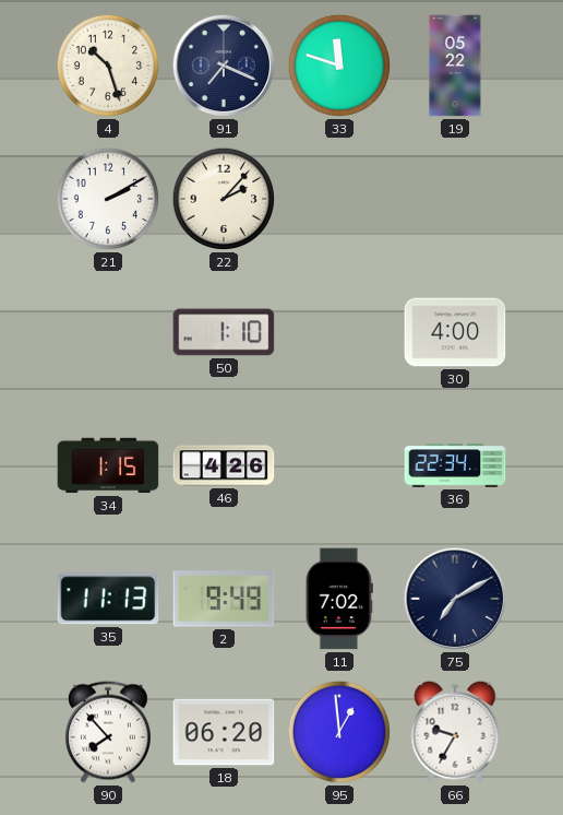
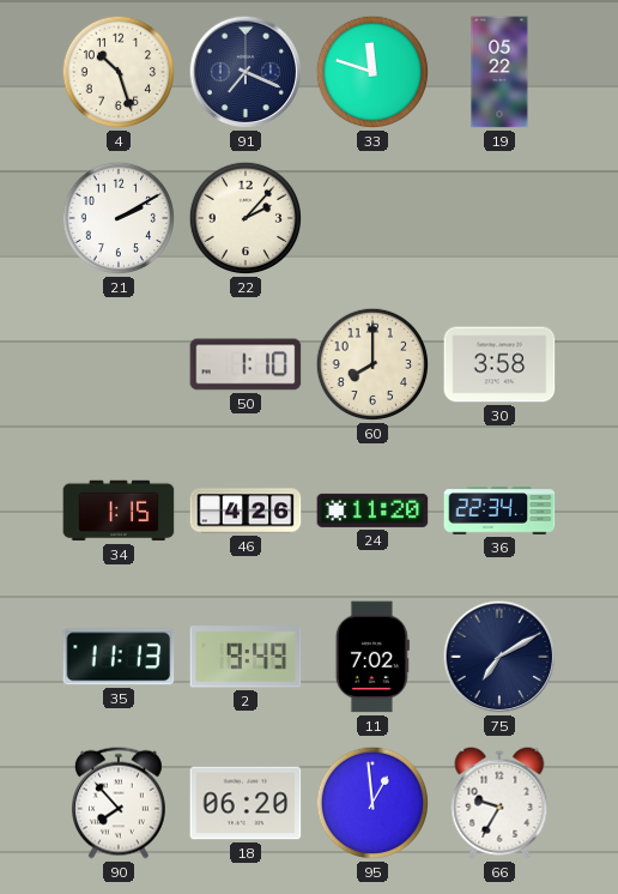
60: none -> 8:00
30: 4:00 -> 3:58
24: none -> 11:20
